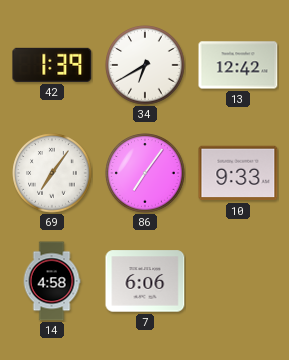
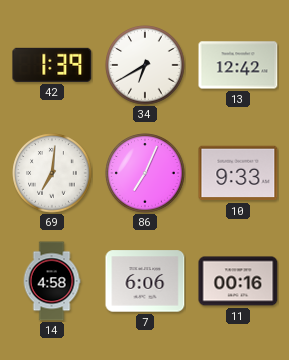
69: 7:06 -> 7:01
86: 7:06 -> 7:04
11: none -> 00:16
